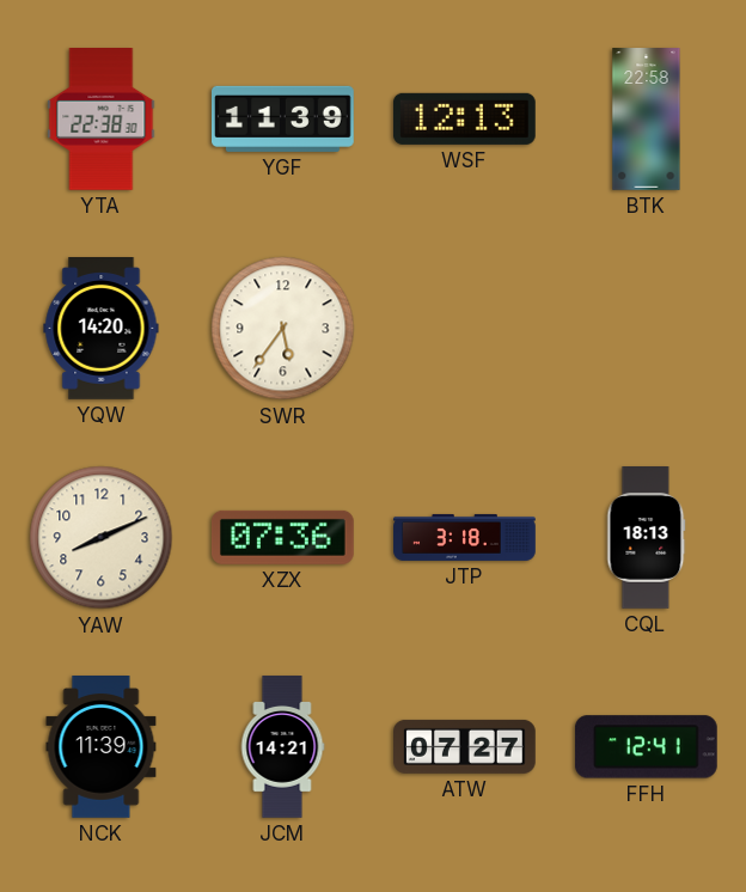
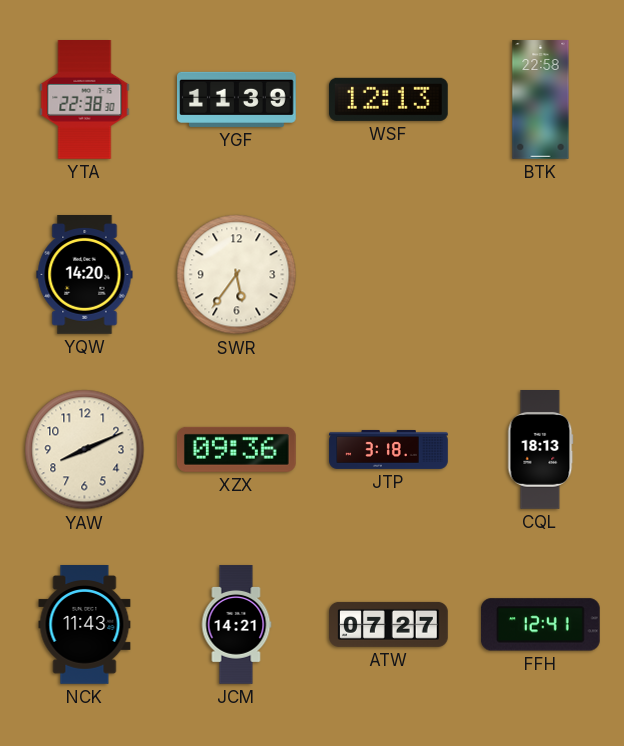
XZX: 07:36 -> 09:36
NCK: 11:39 -> 11:43
